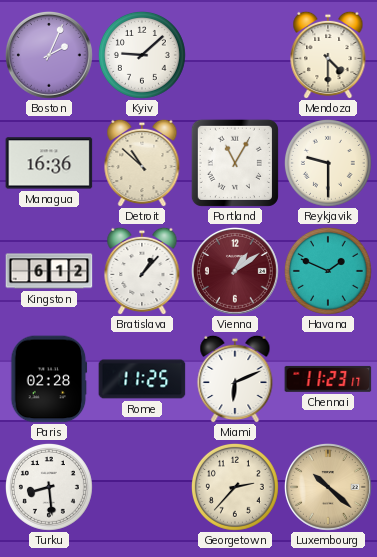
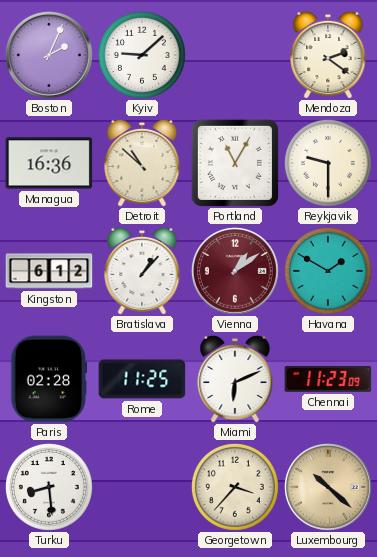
Mendoza: 4:30 -> 2:21
Havana: 1:49 -> 1:50
Chennai: 11:23:17 -> 11:23:09
Georgetown: 2:37 -> 3:37
